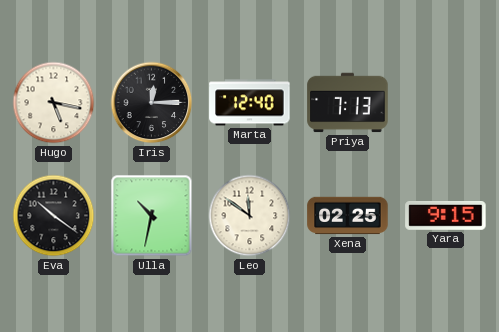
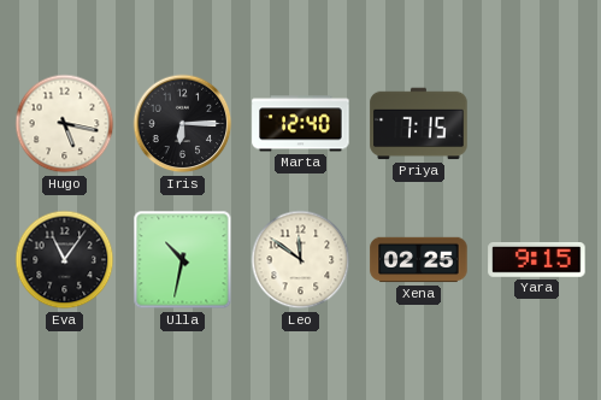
Iris: 12:15 -> 6:15
Priya: 7:13 -> 7:15
Eva: 10:21 -> 11:06
